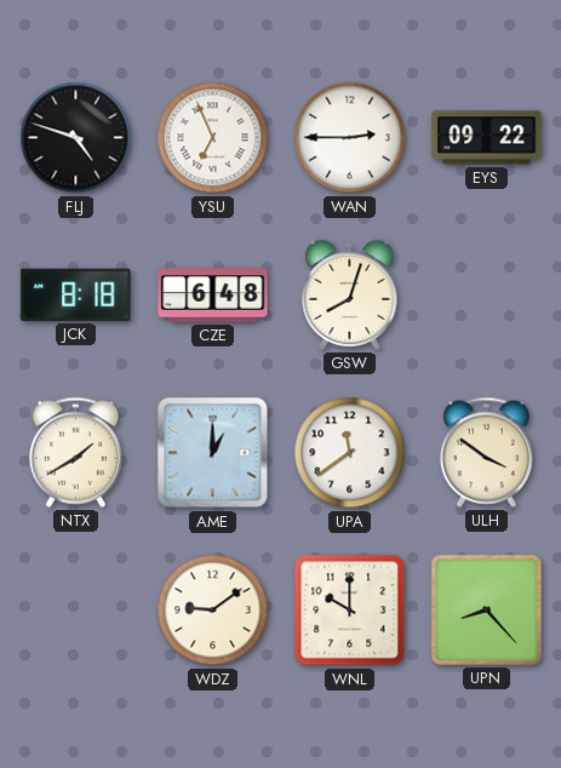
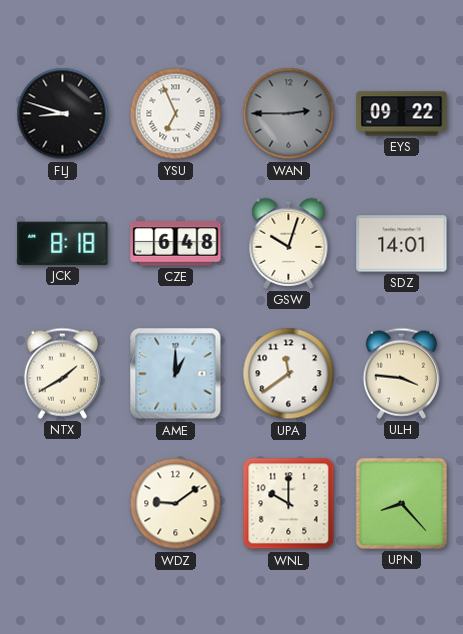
FLJ: 4:48 -> 8:48
WAN dial: white -> grey
GSW: 8:03 -> 10:03
SDZ: none -> 14:01
ULH: 3:51 -> 3:46
